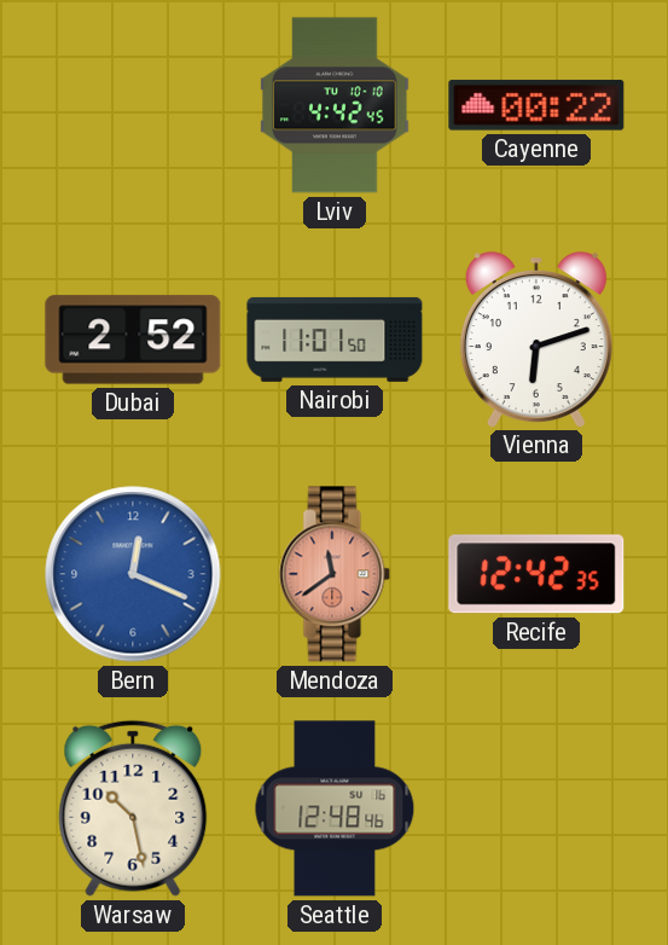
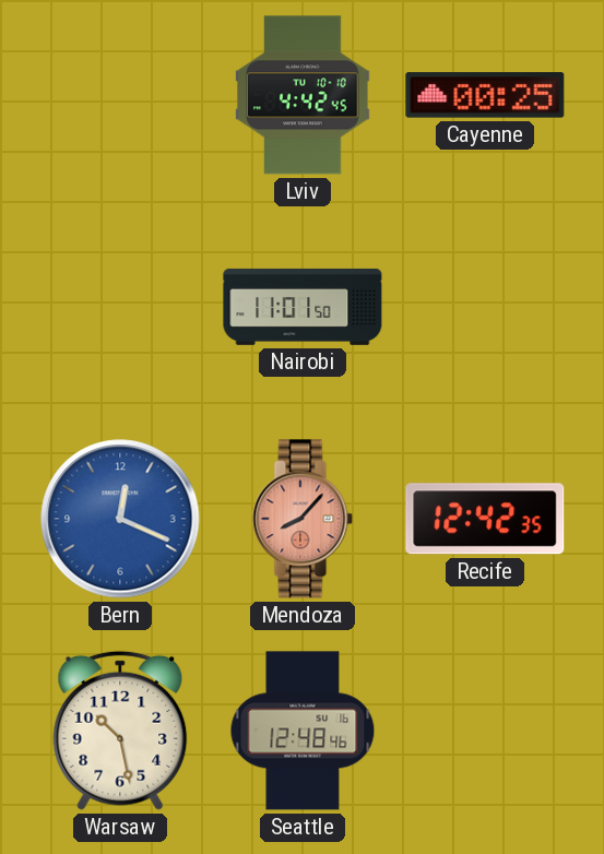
Cayenne: 00:22 -> 00:25
Dubai: 2:52 -> none
Vienna: 6:12 -> none
Mendoza: 11:39 -> 8:07
